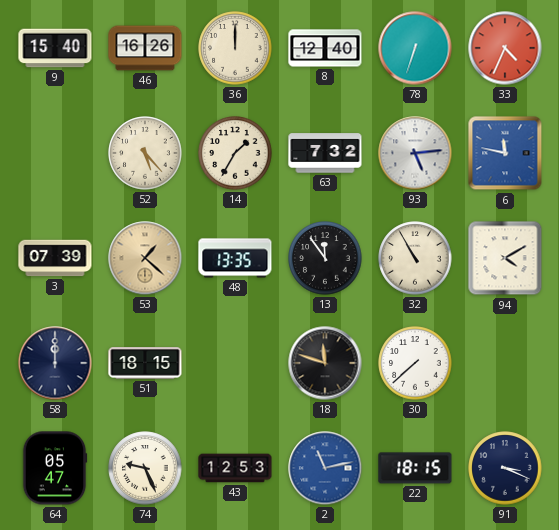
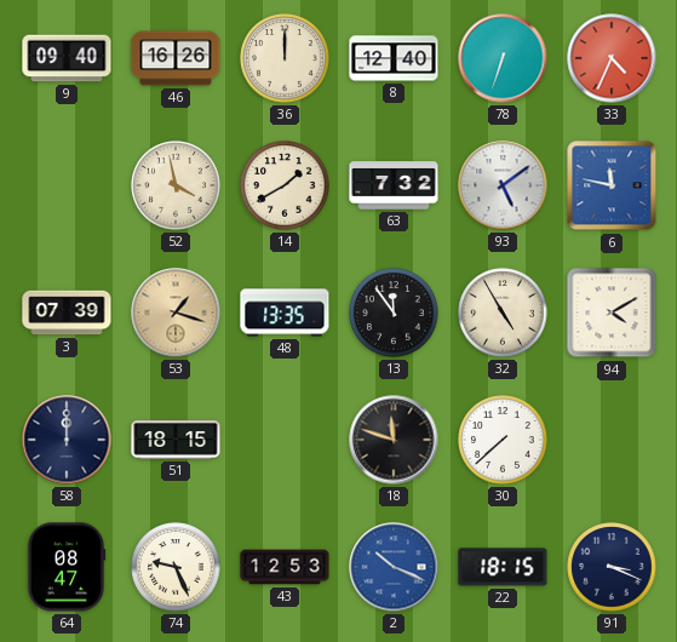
9: 15:40 -> 09:40
52: 5:23 -> 3:58
14: 1:35 -> 1:40
93: 5:14 -> 5:09
53: 1:22 -> 1:18
32: 10:55 -> 4:55
64: 05:47 -> 08:47
2: 11:13 -> 10:19
